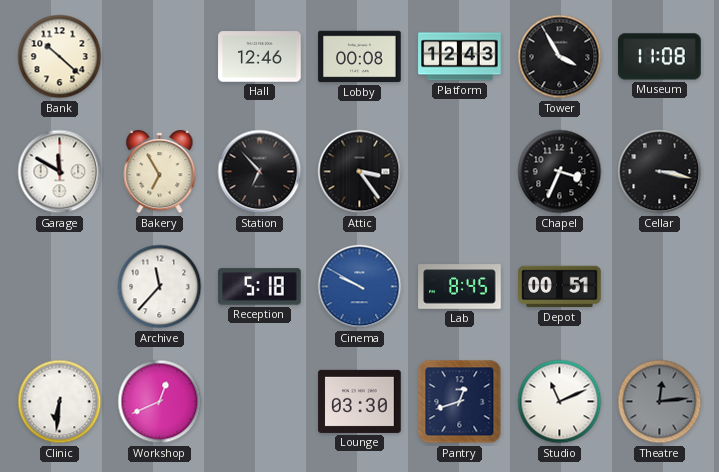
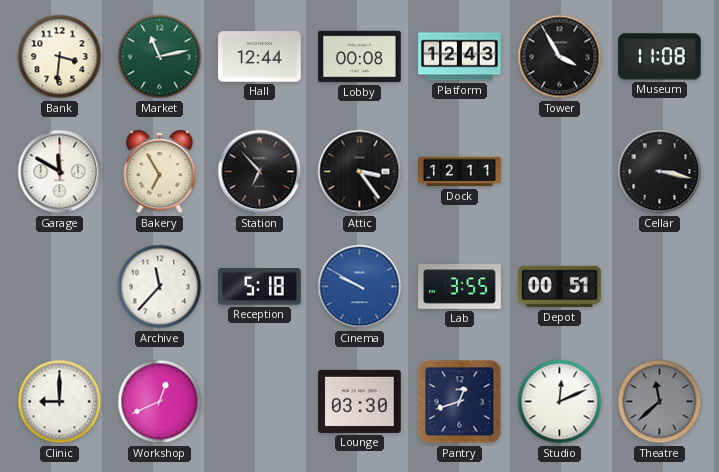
Bank: 10:22 -> 3:31
Market: none -> 11:13
Hall: 12:46 -> 12:44
Dock: none -> 12:11
Chapel: 3:34 -> none
Lab: 8:45 -> 3:55
Clinic: 6:31 -> 9:00
Studio: 11:11 -> 12:11
Theatre: 12:14 -> 11:38
